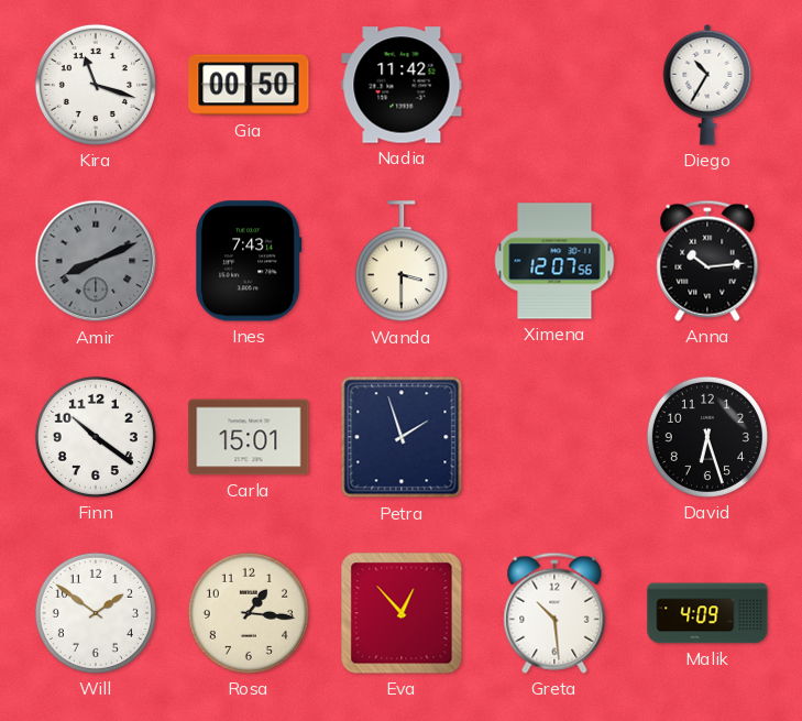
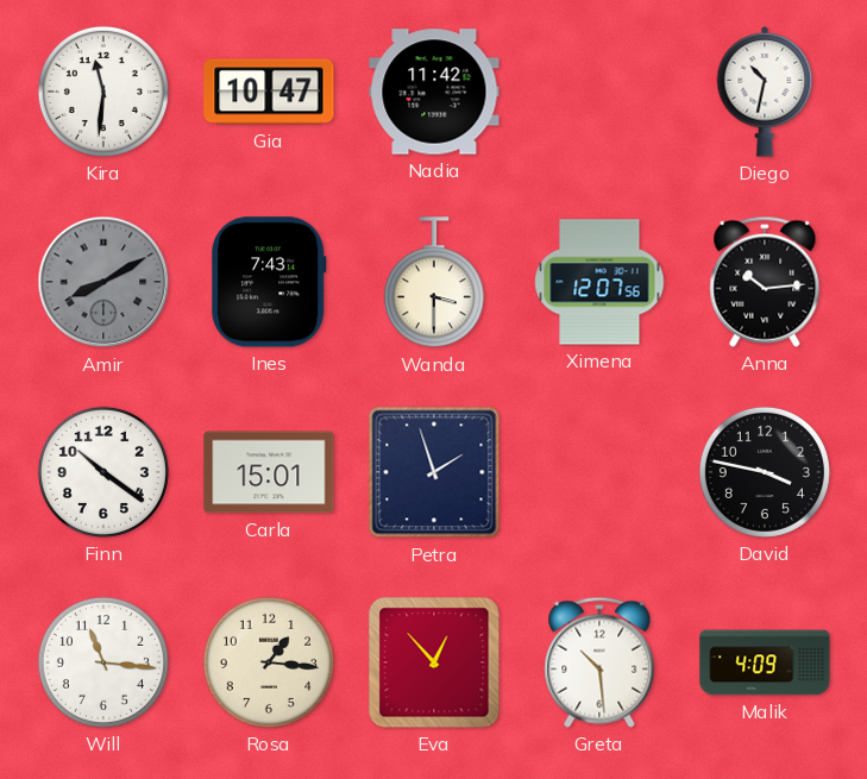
Kira: 11:18 -> 11:31
Gia: 00:50 -> 10:47
Diego: 10:35 -> 10:32
Amir: 8:11 -> 8:10
David: 6:27 -> 3:47
Will: 1:51 -> 11:16
